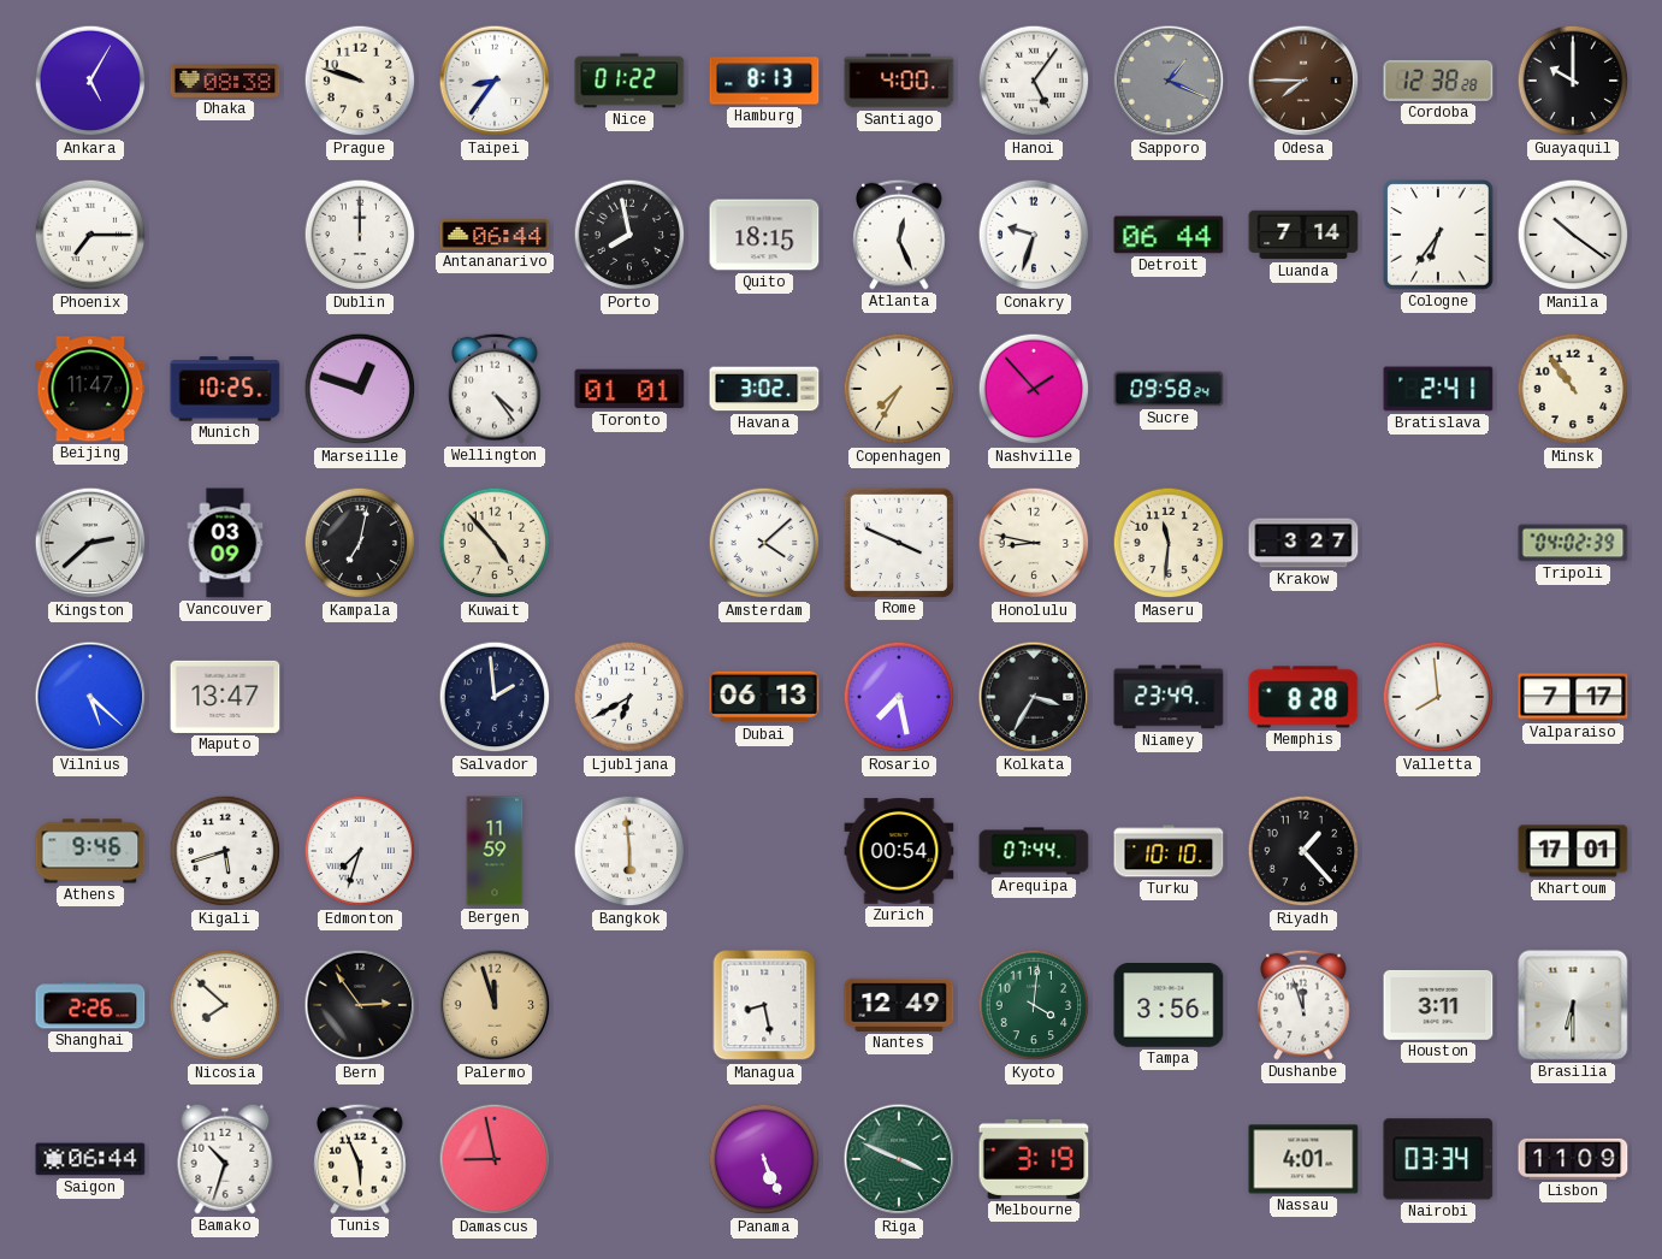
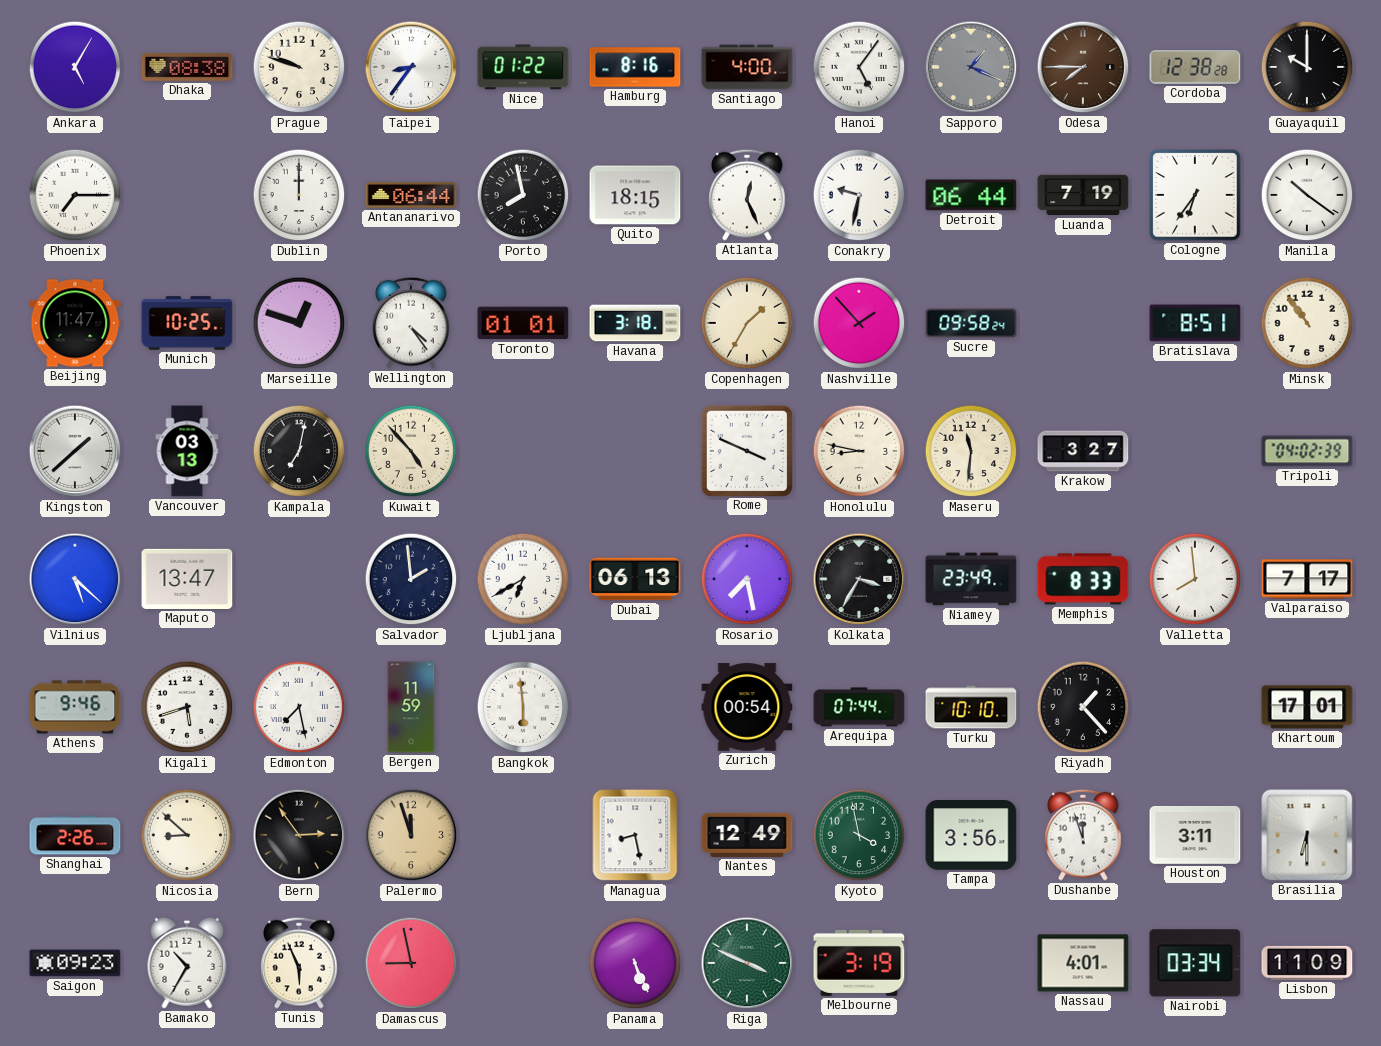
Hamburg: 8:13 -> 8:16
Conakry: 9:33 -> 9:32
Luanda: 7:14 -> 7:19
Havana: 3:02 -> 3:18
Copenhagen: 7:35 -> 1:35
Bratislava: 2:41 -> 8:51
Kingston: 2:38 -> 1:38
Vancouver: 03:09 -> 03:13
Amsterdam: 4:08 -> none
Memphis: 8:28 -> 8:33
Edmonton: 7:33 -> 7:28
Nicosia: 7:52 -> 8:52
Kyoto: 4:01 -> 3:58
Saigon: 06:44 -> 09:23
Bamako: 10:33 -> 10:35
